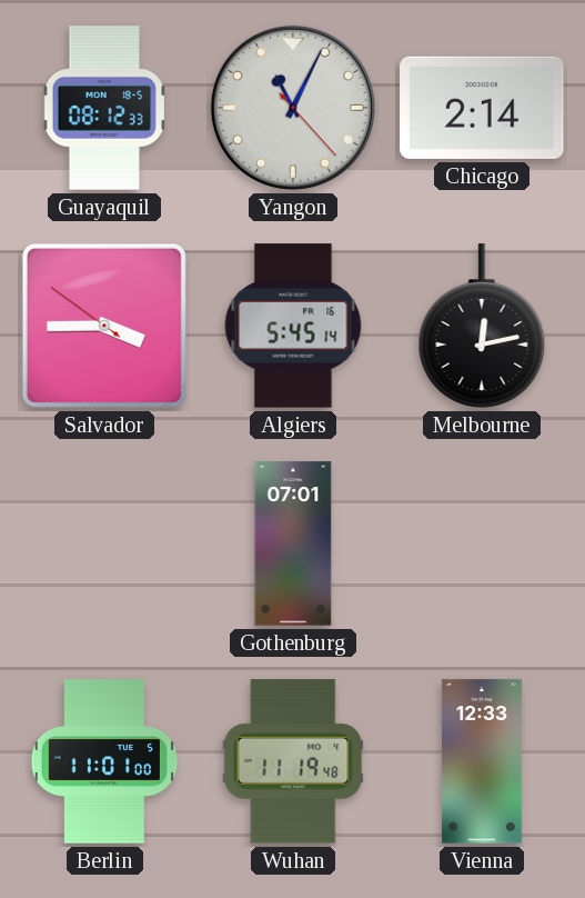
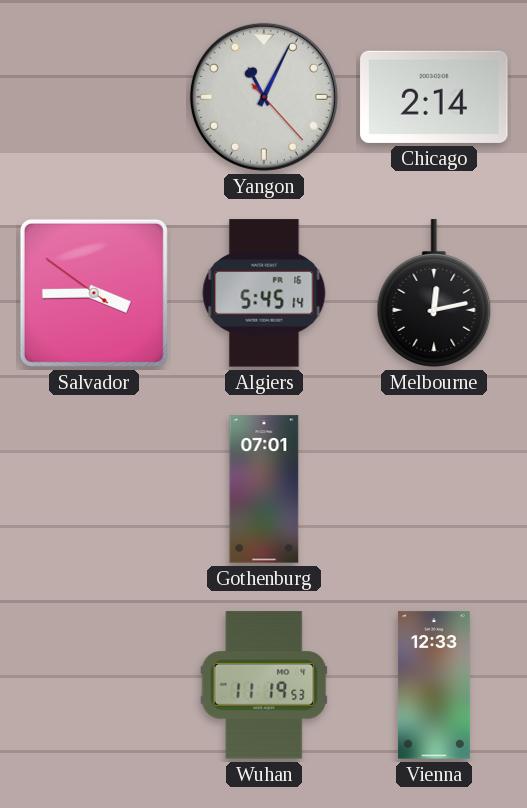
Guayaquil: 08:12 -> none
Berlin: 11:01 -> none
Wuhan: 11:19:48 -> 11:19:53
